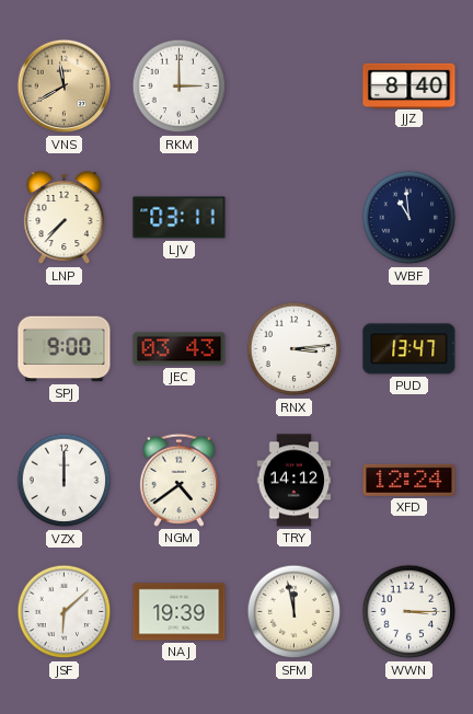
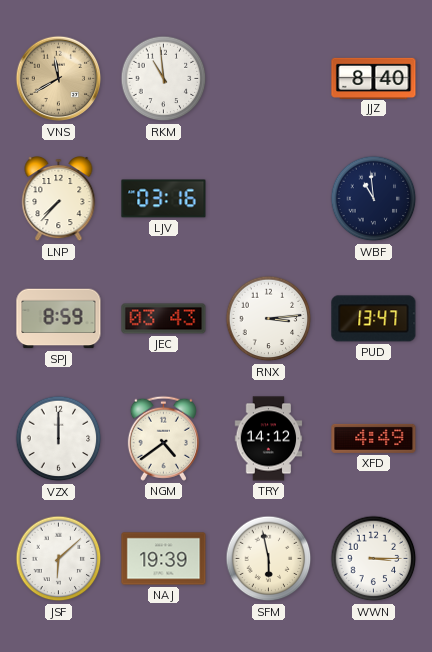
RKM: 3:00 -> 10:59
LJV: 03:11 -> 03:16
SPJ: 9:00 -> 8:59
XFD: 12:24 -> 4:49
SFM: 11:58 -> 5:58
